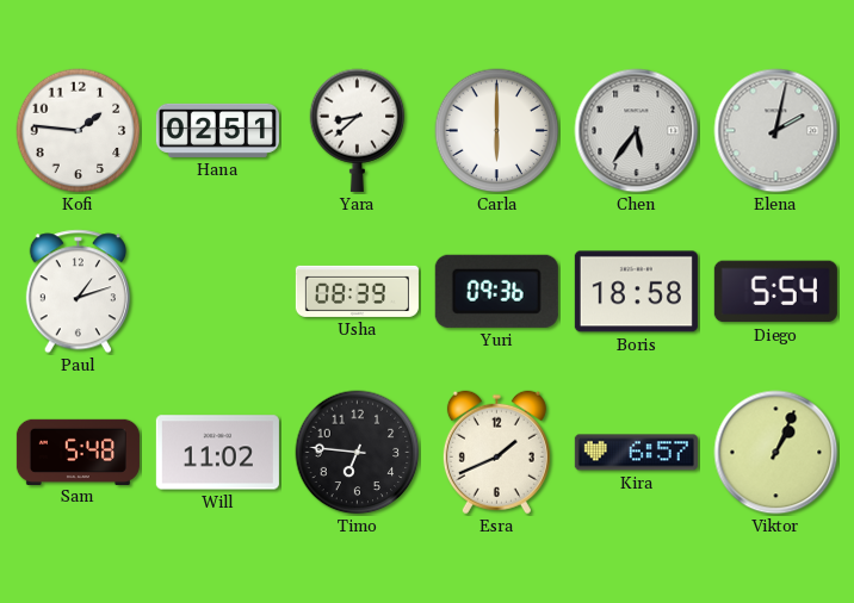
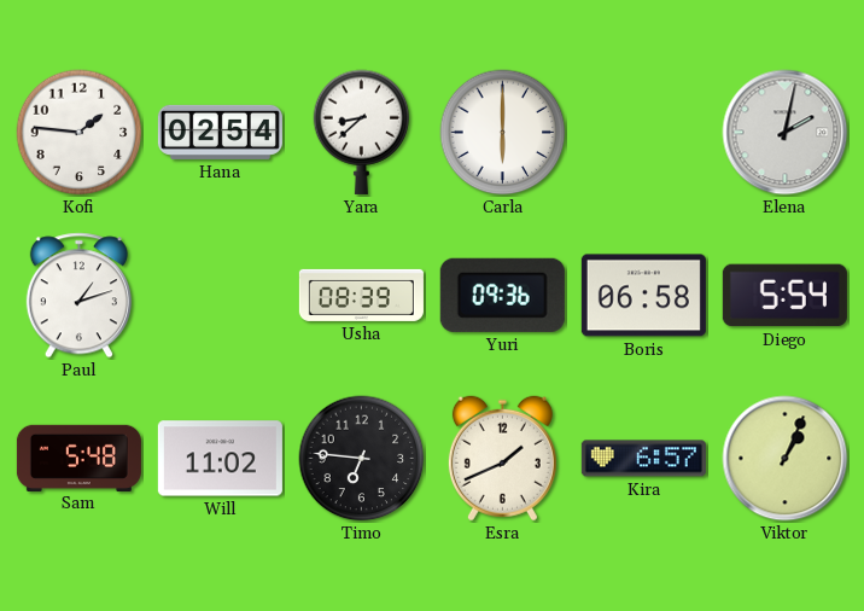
Hana: 02:51 -> 02:54
Chen: 5:36 -> none
Boris: 18:58 -> 06:58
